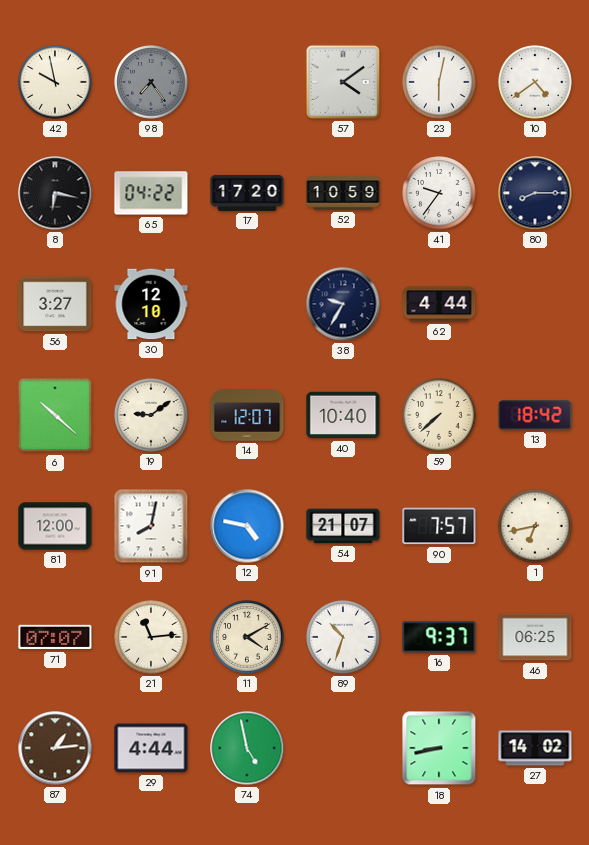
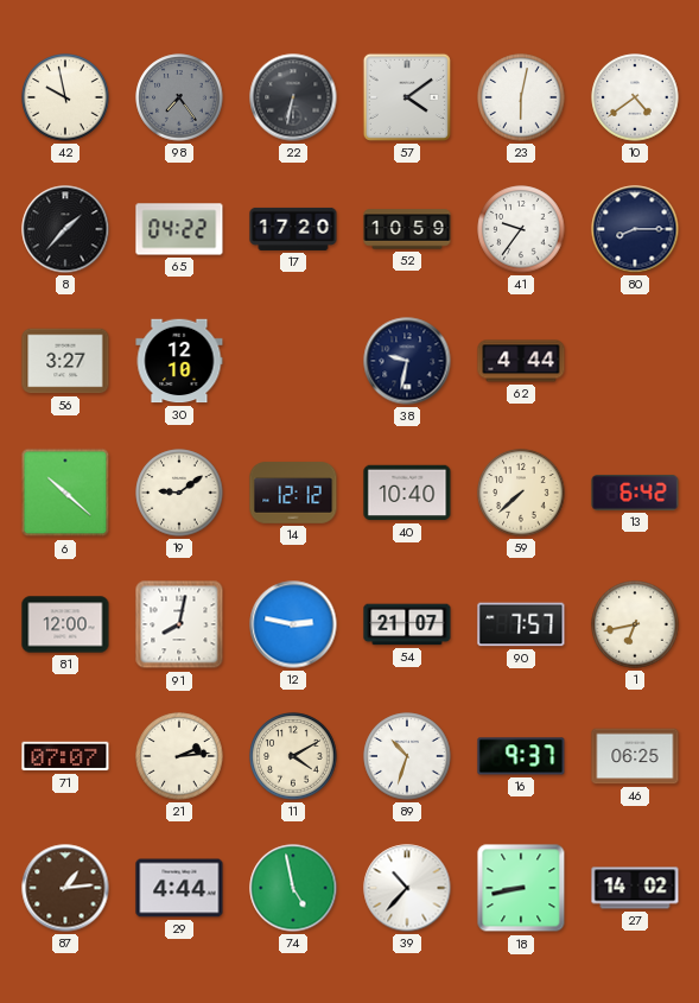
22: none -> 6:32
8: 6:17 -> 1:37
38: 9:35 -> 9:32
14: 12:07 -> 12:12
13: 18:42 -> 6:42
12: 4:47 -> 2:47
21: 11:14 -> 2:14
39: none -> 10:37
